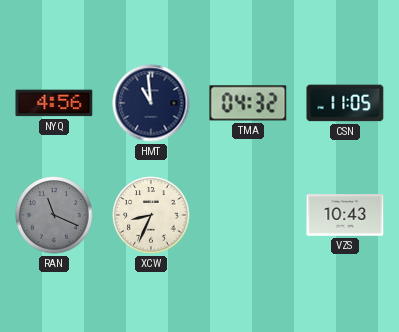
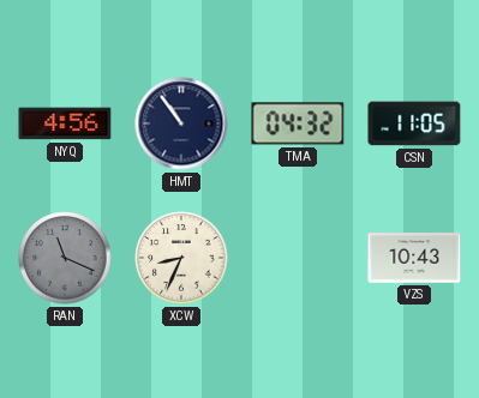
HMT: 10:59 -> 10:54
